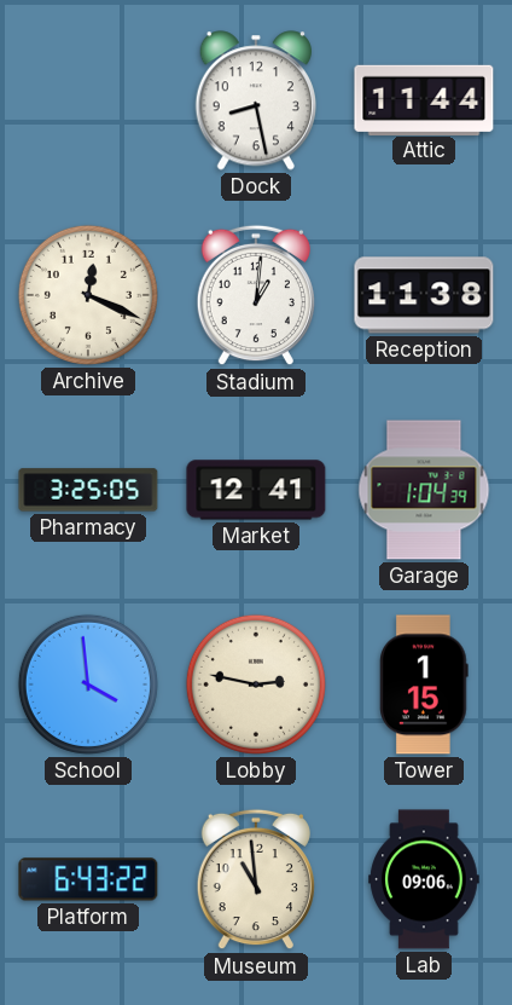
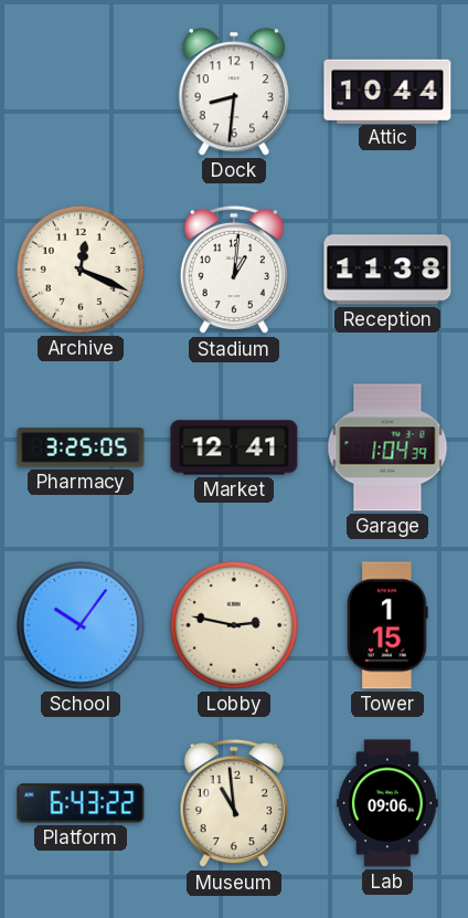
Dock: 8:28 -> 8:31
Attic: 11:44 -> 10:44
School: 3:59 -> 10:06
